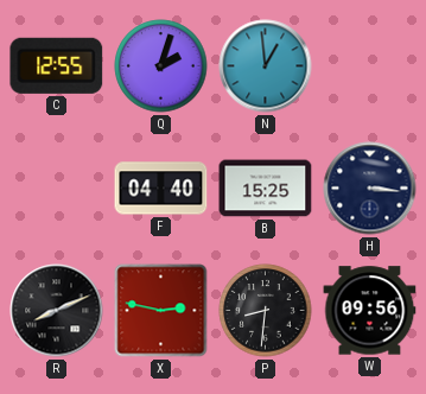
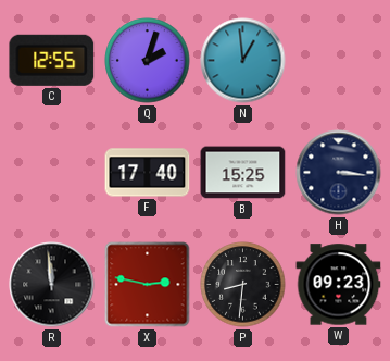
F: 04:40 -> 17:40
R: 8:11 -> 11:59
W: 09:56 -> 09:23
